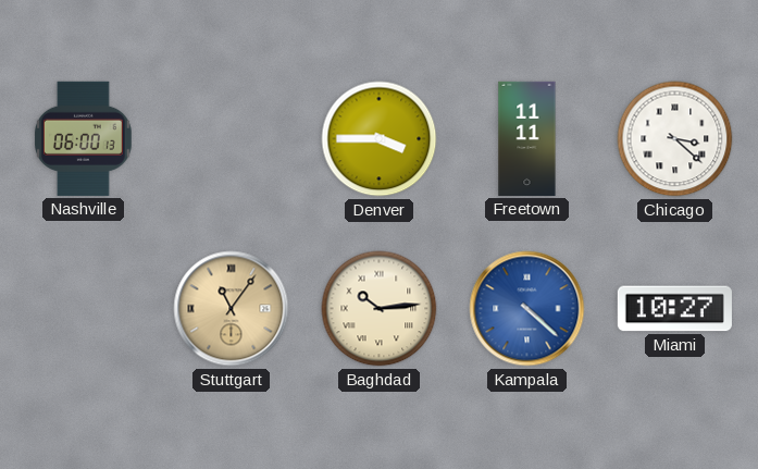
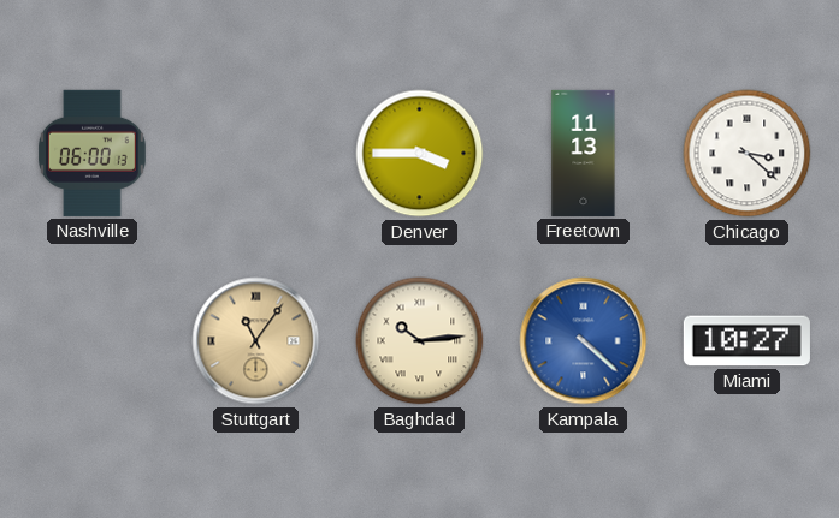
Freetown: 11:11 -> 11:13
